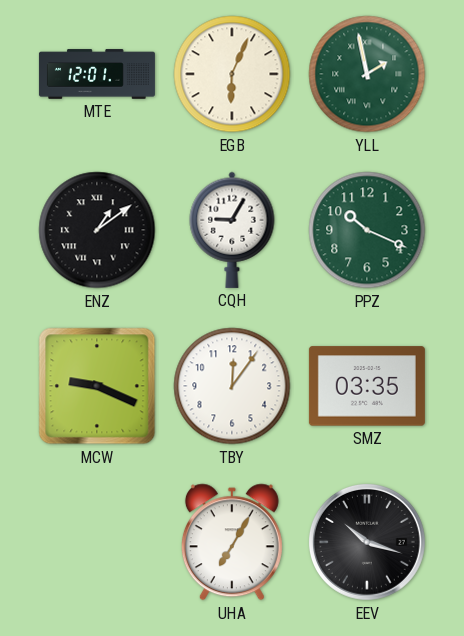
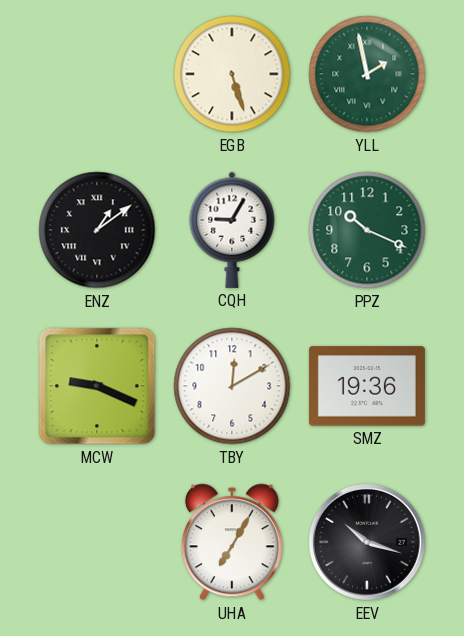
MTE: 12:01 -> none
EGB: 6:04 -> 5:27
TBY: 12:06 -> 12:10
SMZ: 03:35 -> 19:36
